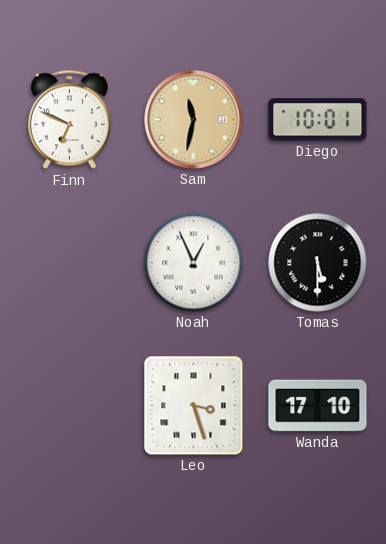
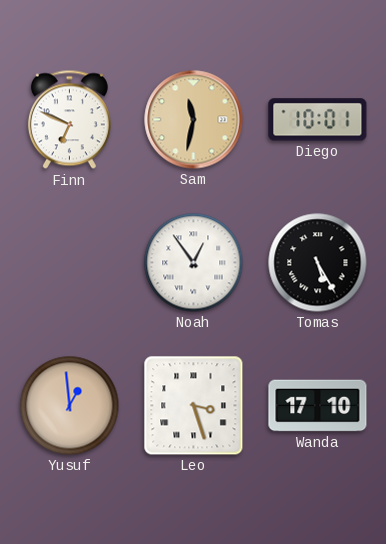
Noah: 12:56 -> 12:54
Tomas: 5:30 -> 5:25
Yusuf: none -> 12:59
